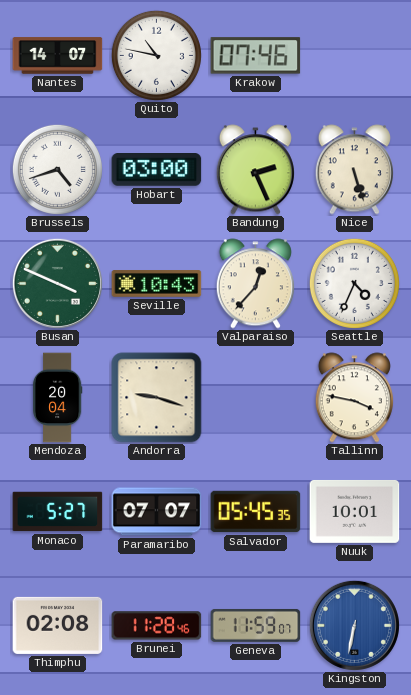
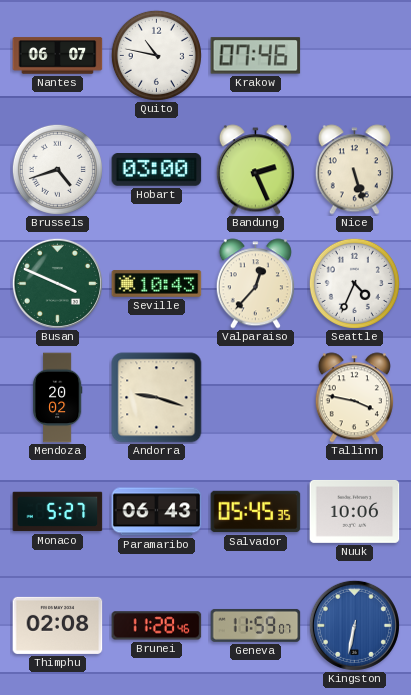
Nantes: 14:07 -> 06:07
Mendoza: 20:04 -> 20:02
Paramaribo: 07:07 -> 06:43
Nuuk: 10:01 -> 10:06
